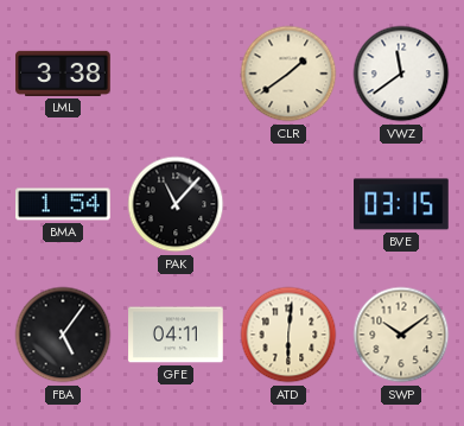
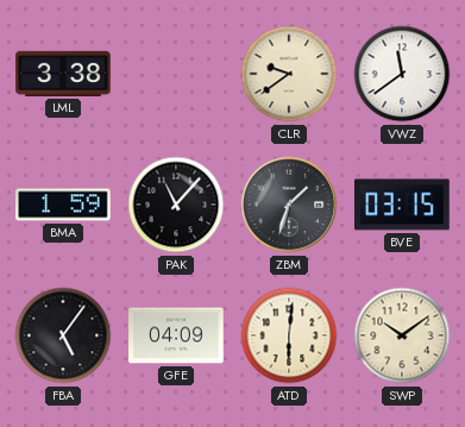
CLR: 1:39 -> 9:39
BMA: 1:54 -> 1:59
ZBM: none -> 1:33
GFE: 04:11 -> 04:09
